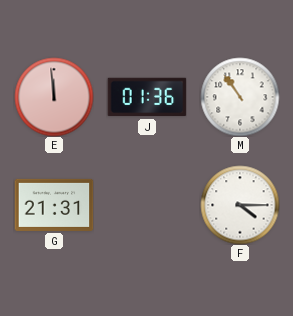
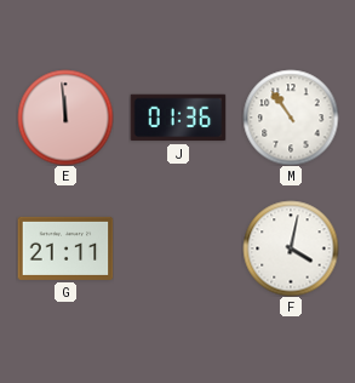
G: 21:31 -> 21:11
F: 4:15 -> 4:02
